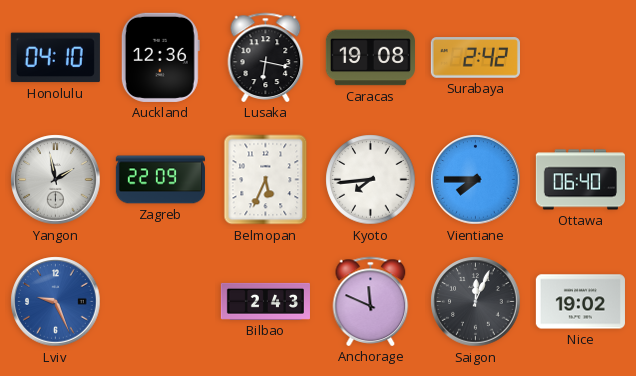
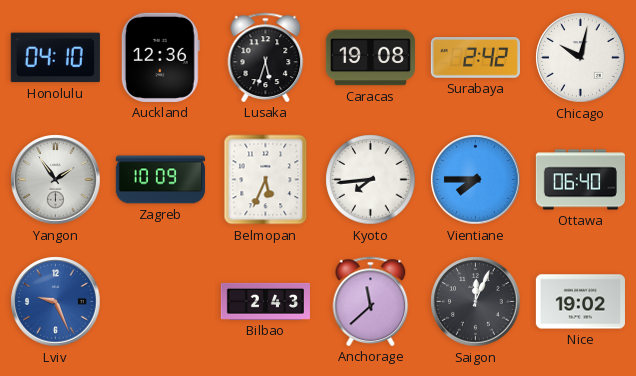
Lusaka: 6:17 -> 5:33
Chicago: none -> 10:02
Yangon: 1:58 -> 1:54
Zagreb: 22:09 -> 10:09
Anchorage: 11:49 -> 11:38
